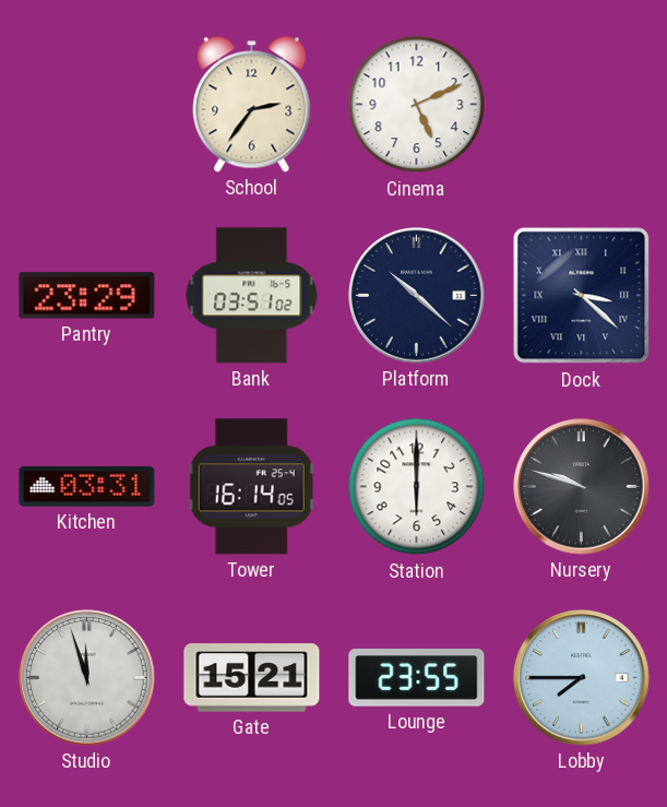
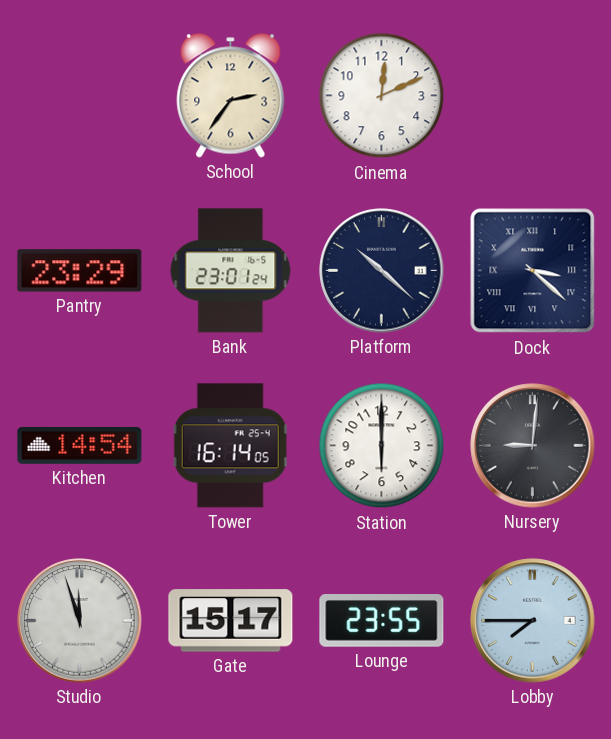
Cinema: 5:11 -> 12:11
Bank: 03:51 -> 23:01
Kitchen: 03:31 -> 14:54
Nursery: 9:48 -> 9:01
Gate: 15:21 -> 15:17
